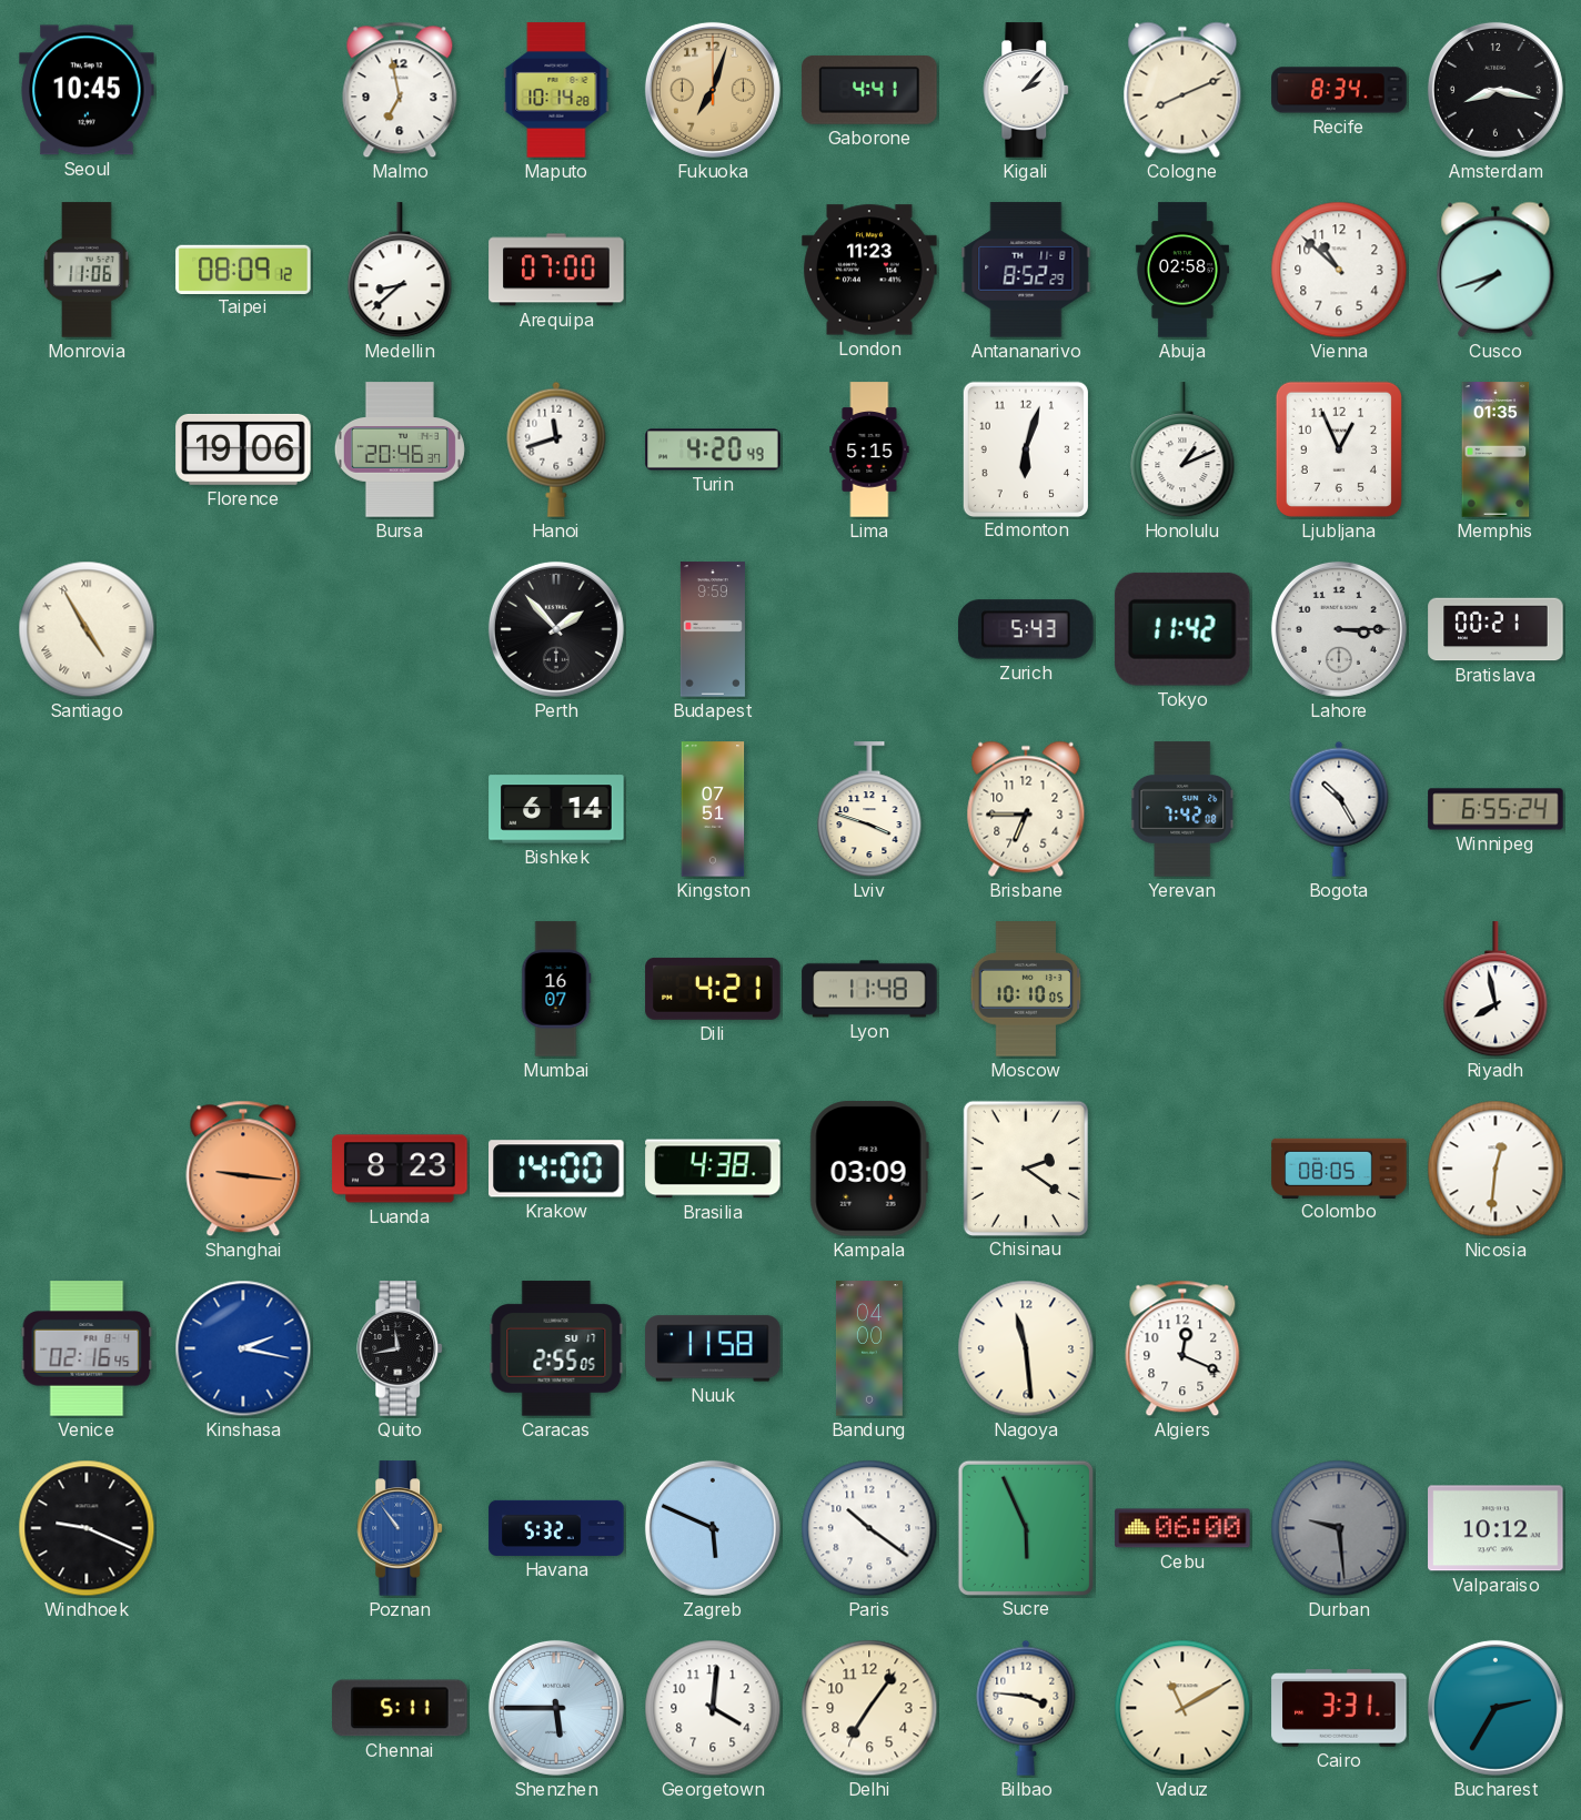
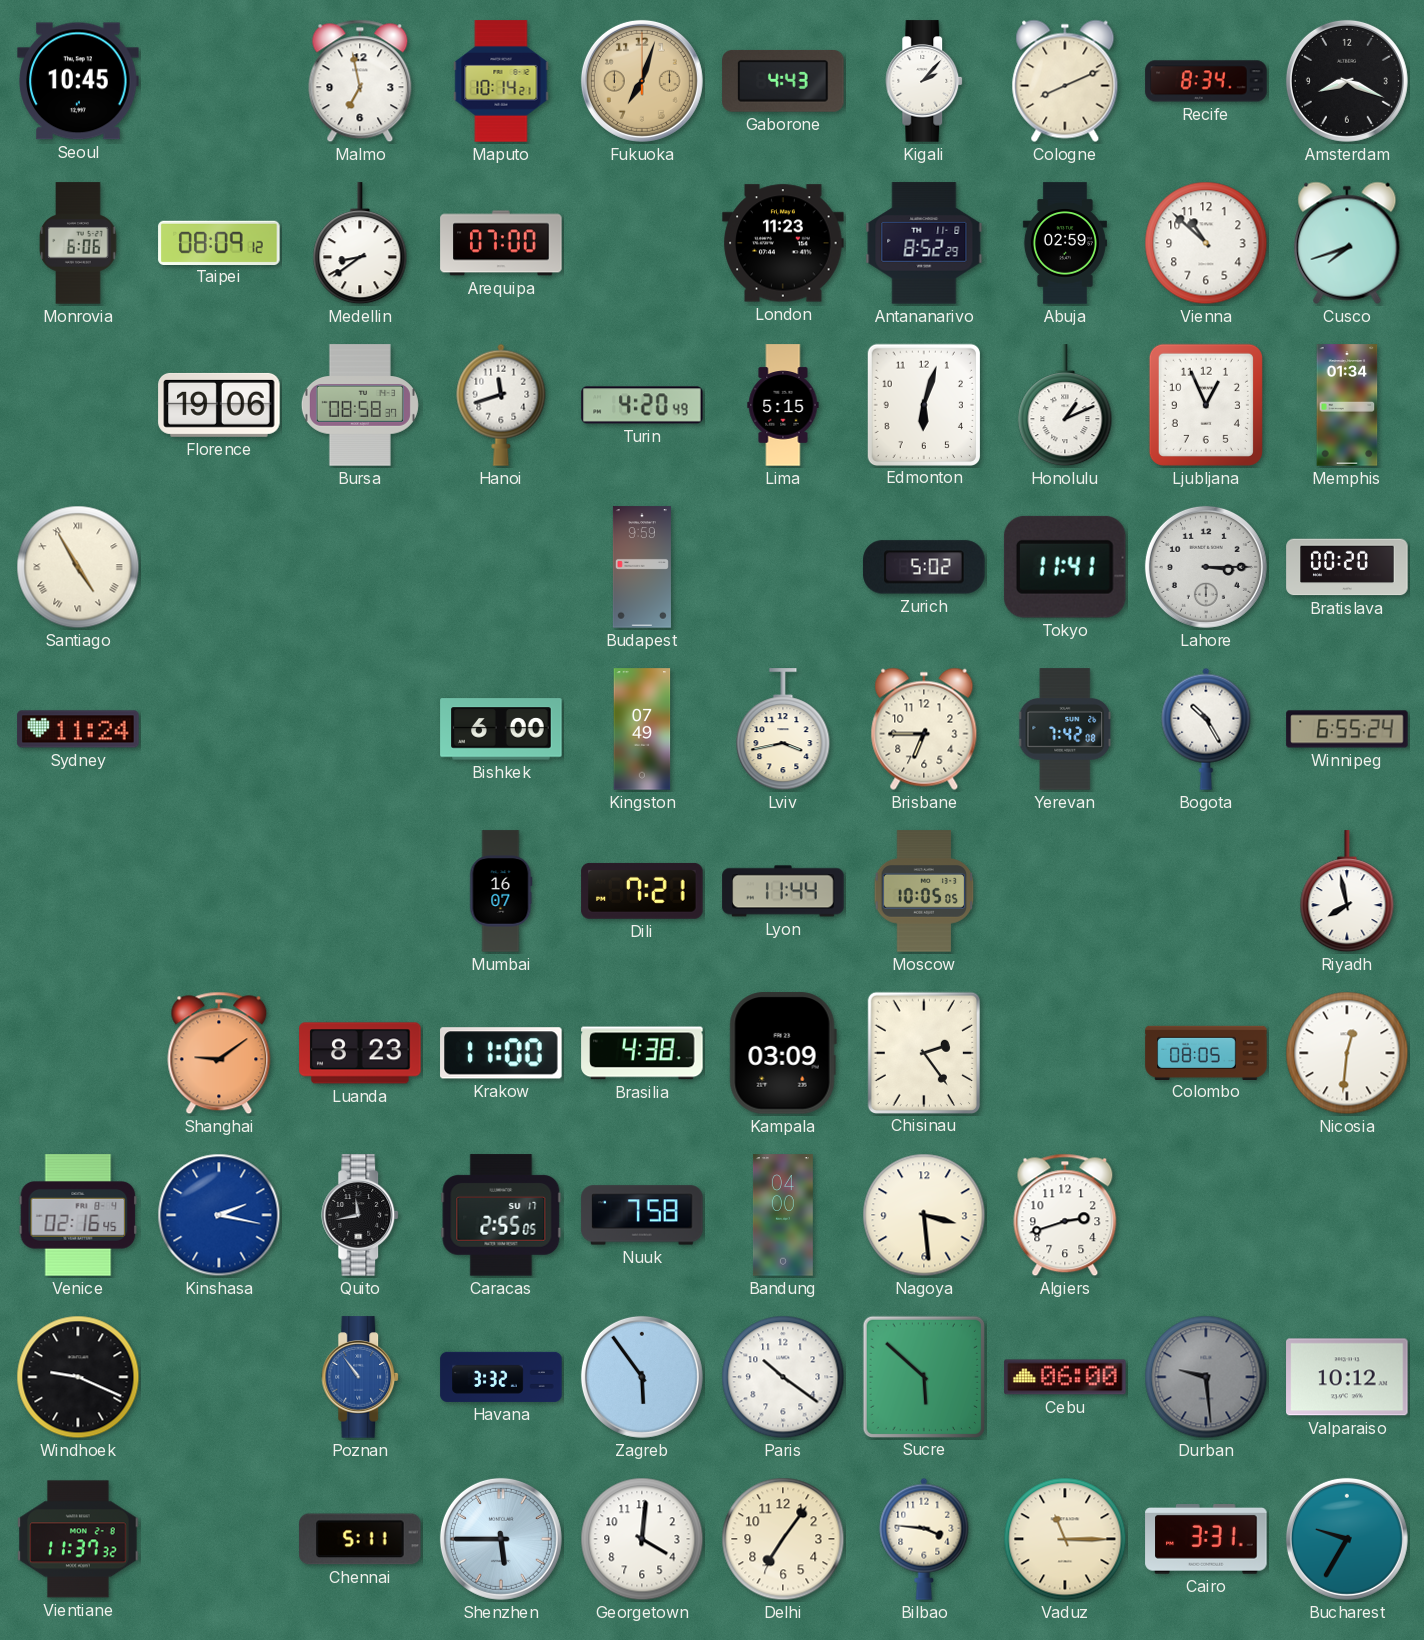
Maputo: 10:14:28 -> 10:14:21
Gaborone: 4:41 -> 4:43
Amsterdam: 8:17 -> 8:19
Monrovia: 11:06 -> 6:06
Medellin: 8:38 -> 8:39
Abuja: 02:58 -> 02:59
Bursa: 20:46 -> 08:58
Memphis: 01:35 -> 01:34
Perth: 1:53 -> none
Zurich: 5:43 -> 5:02
Tokyo: 11:42 -> 11:41
Bratislava: 00:21 -> 00:20
Sydney: none -> 11:24
Bishkek: 6:14 -> 6:00
Kingston: 07:51 -> 07:49
Lviv: 3:48 -> 3:43
Dili: 4:21 -> 7:21
Lyon: 11:48 -> 11:44
Moscow: 10:10 -> 10:05
Shanghai: 9:16 -> 9:09
Krakow: 14:00 -> 11:00
Chisinau: 2:21 -> 2:24
Nuuk: 11:58 -> 7:58
Nagoya: 11:29 -> 3:29
Algiers: 12:19 -> 2:42
Havana: 5:32 -> 3:32
Zagreb: 5:49 -> 5:54
Sucre: 5:56 -> 5:52
Vientiane: none -> 11:37
Vaduz: 11:10 -> 11:15
Bucharest: 2:35 -> 9:35
